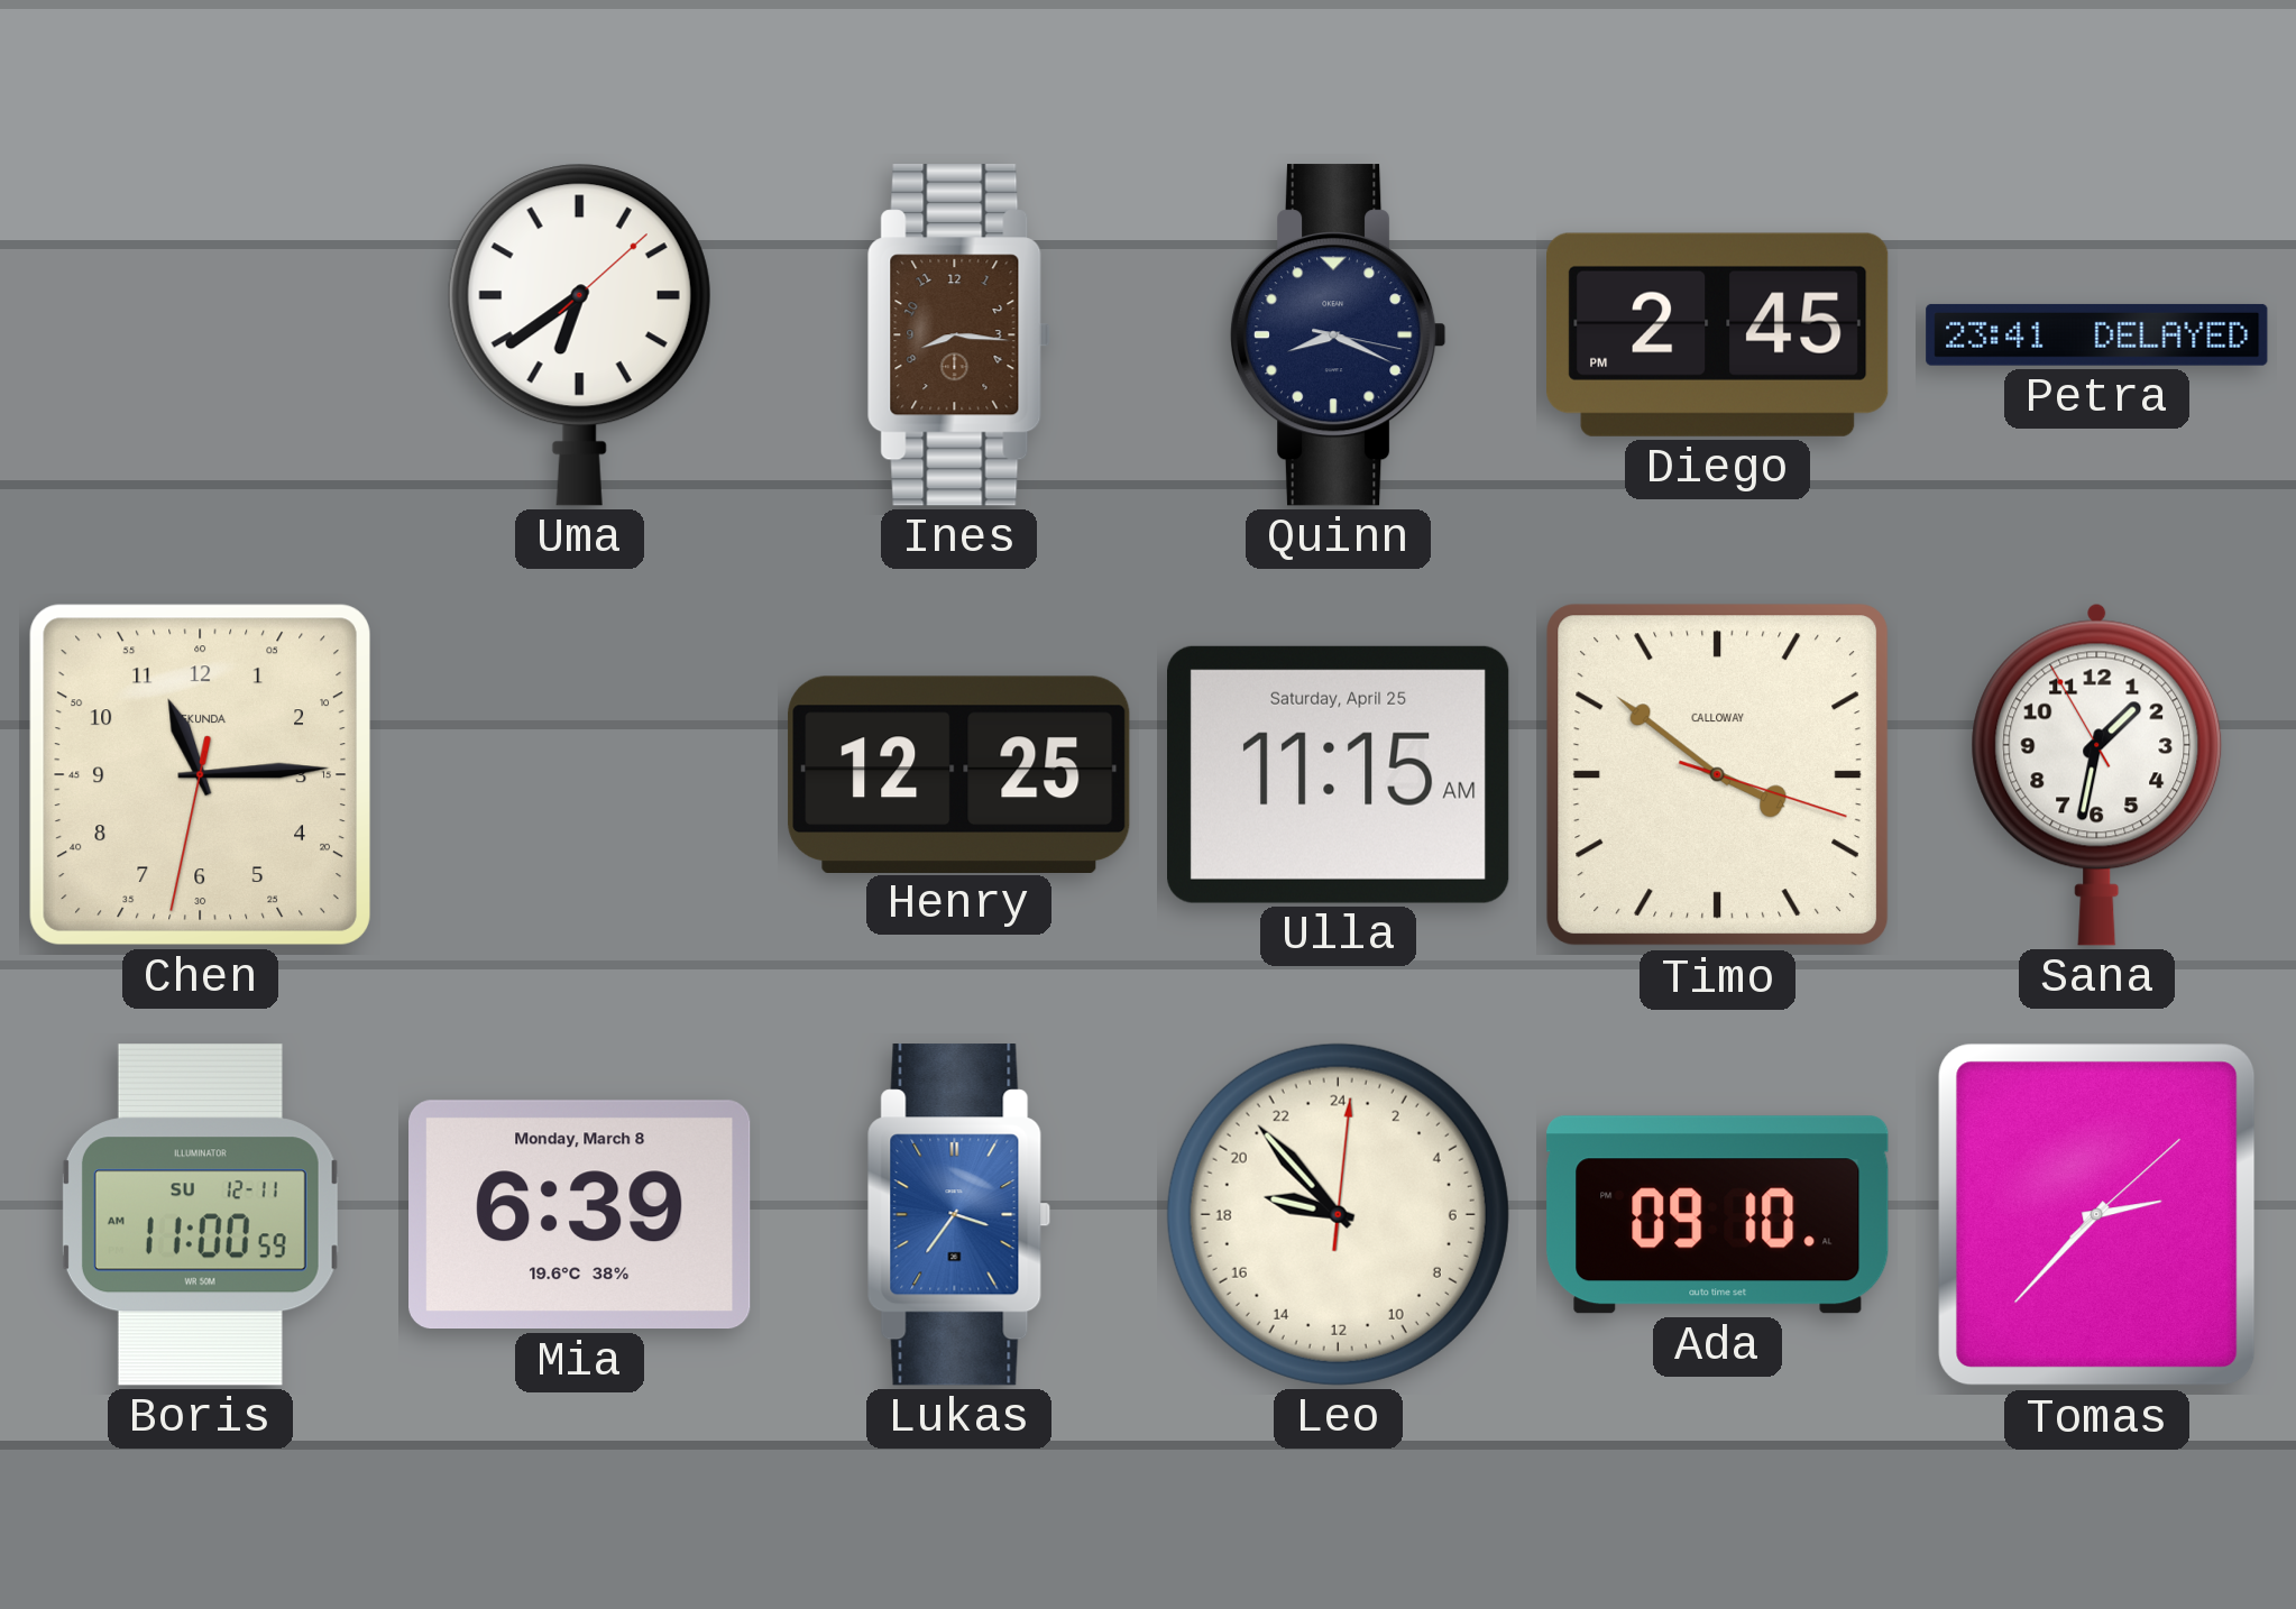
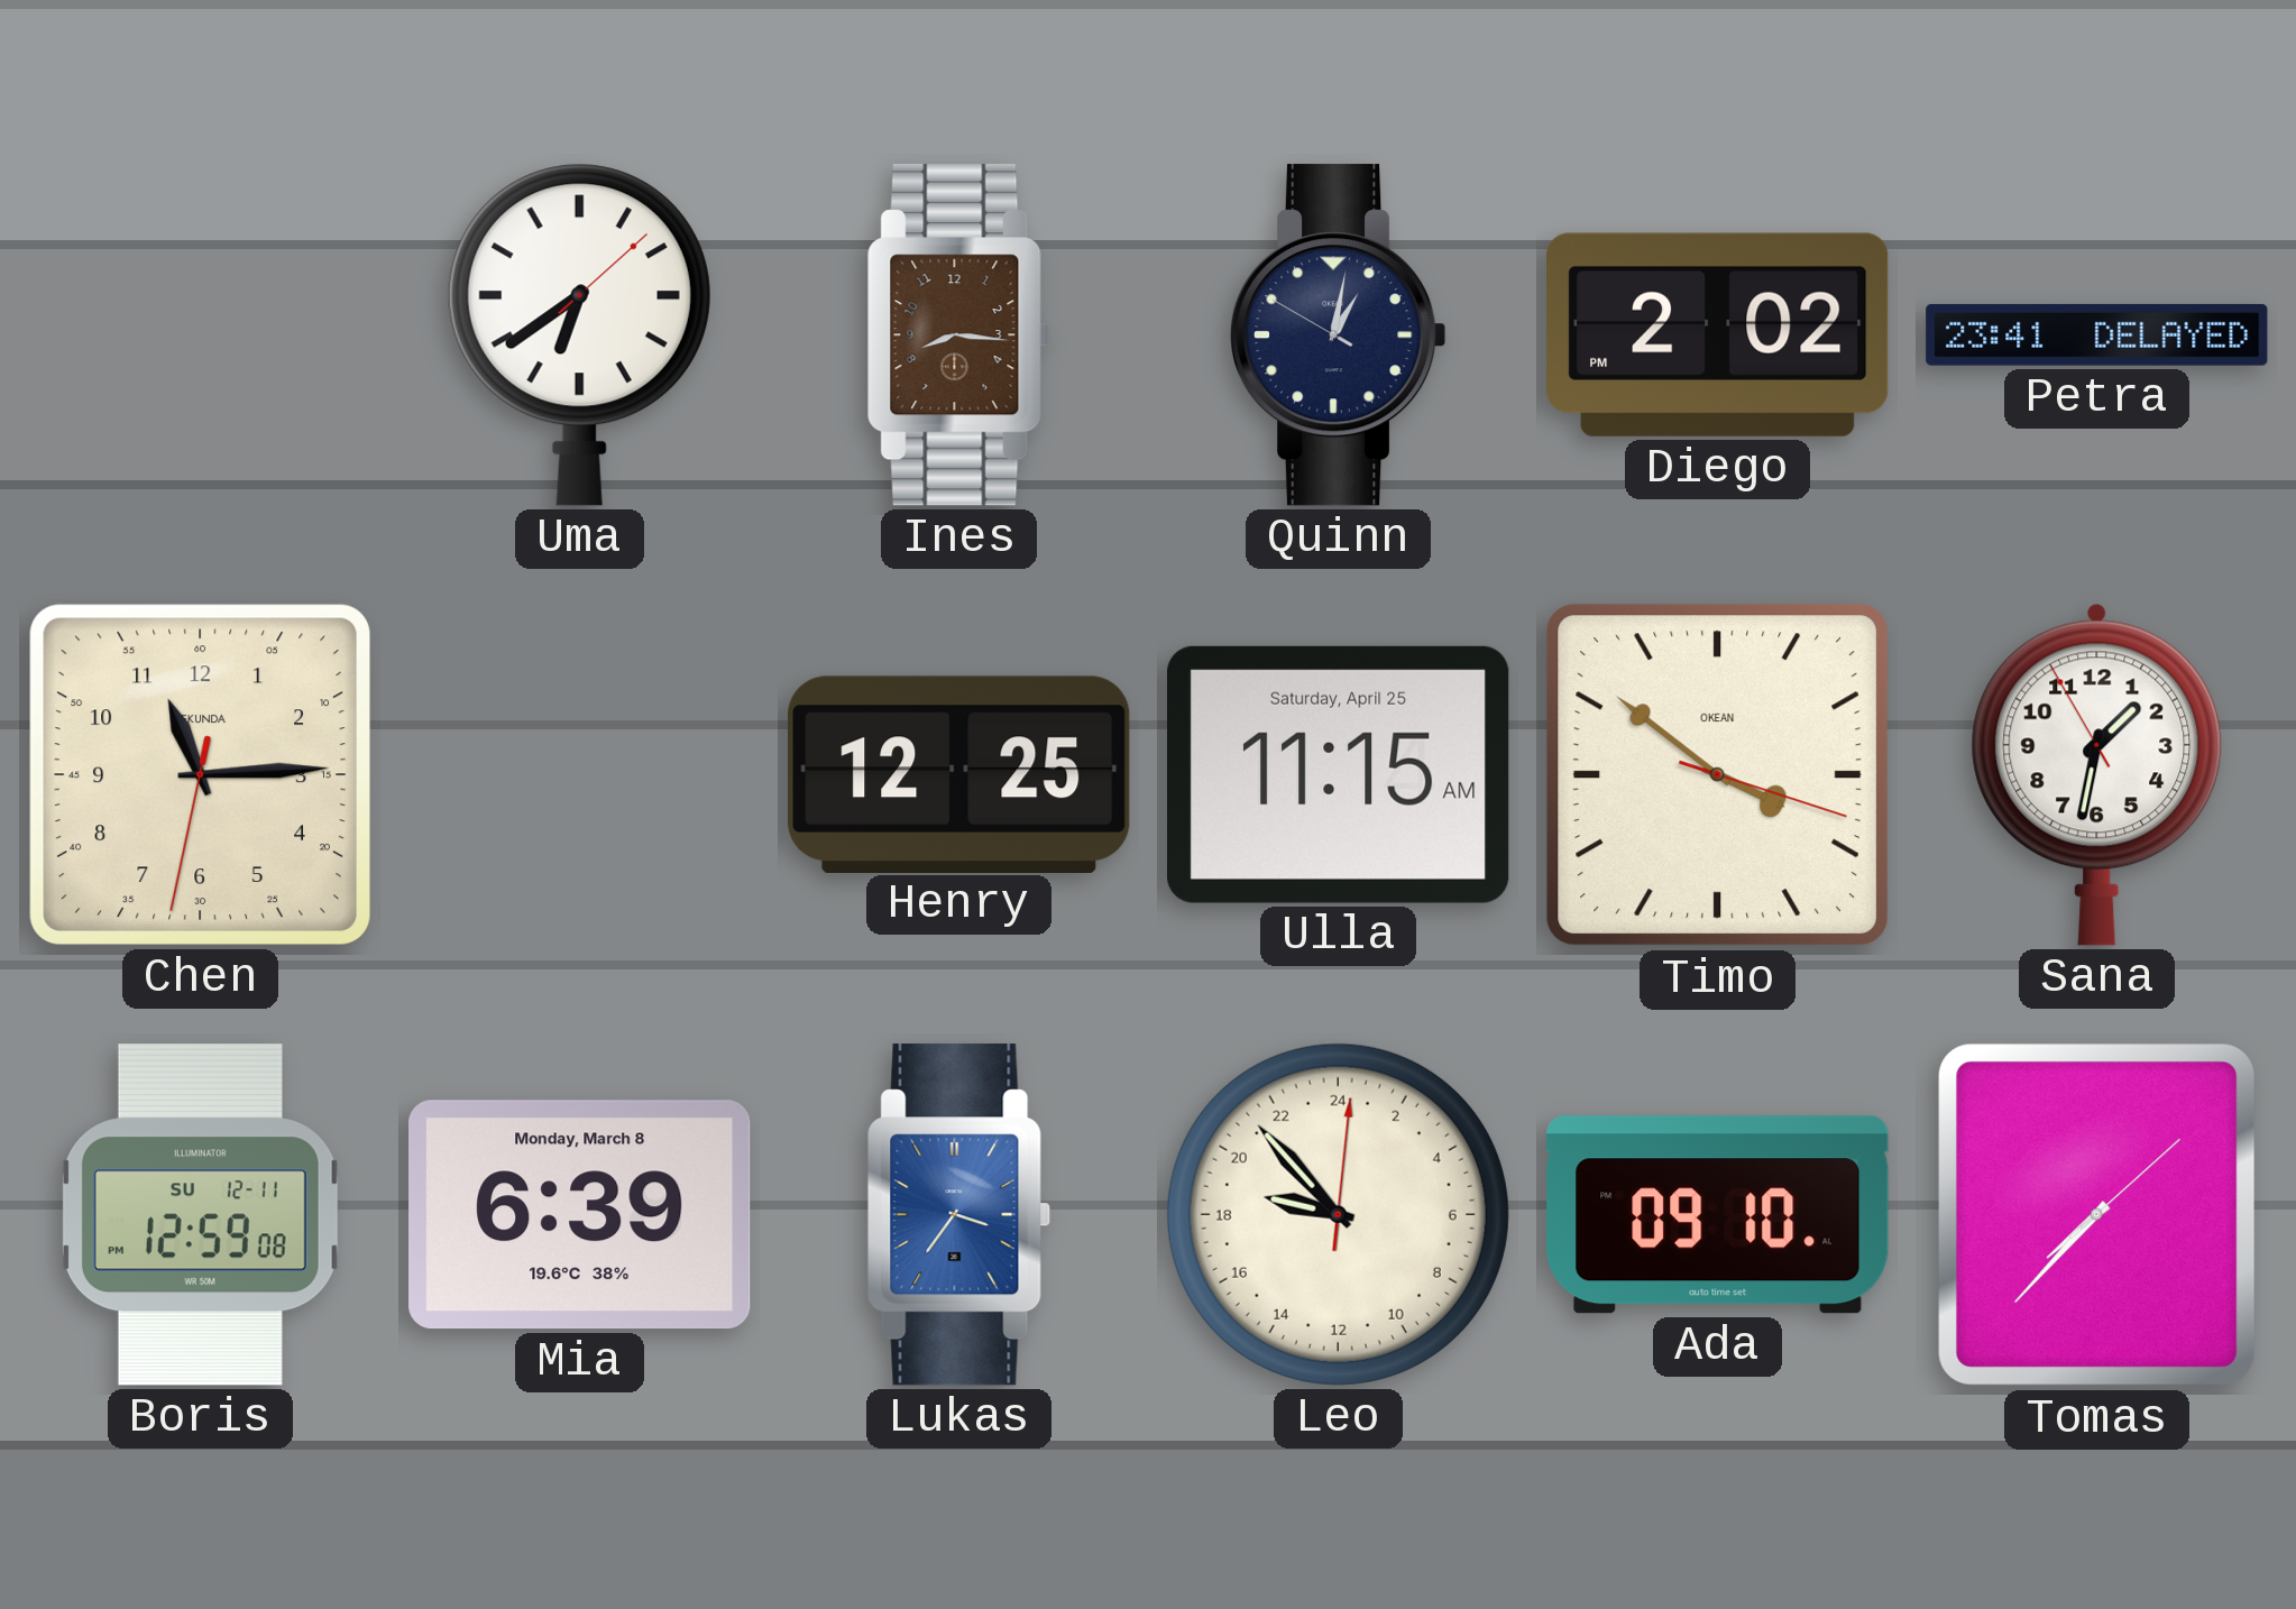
Quinn: 8:19 -> 1:01
Diego: 2:45 -> 2:02
Timo brand: CALLOWAY -> OKEAN
Boris: 11:00 -> 12:59
Tomas: 2:37 -> 7:37
